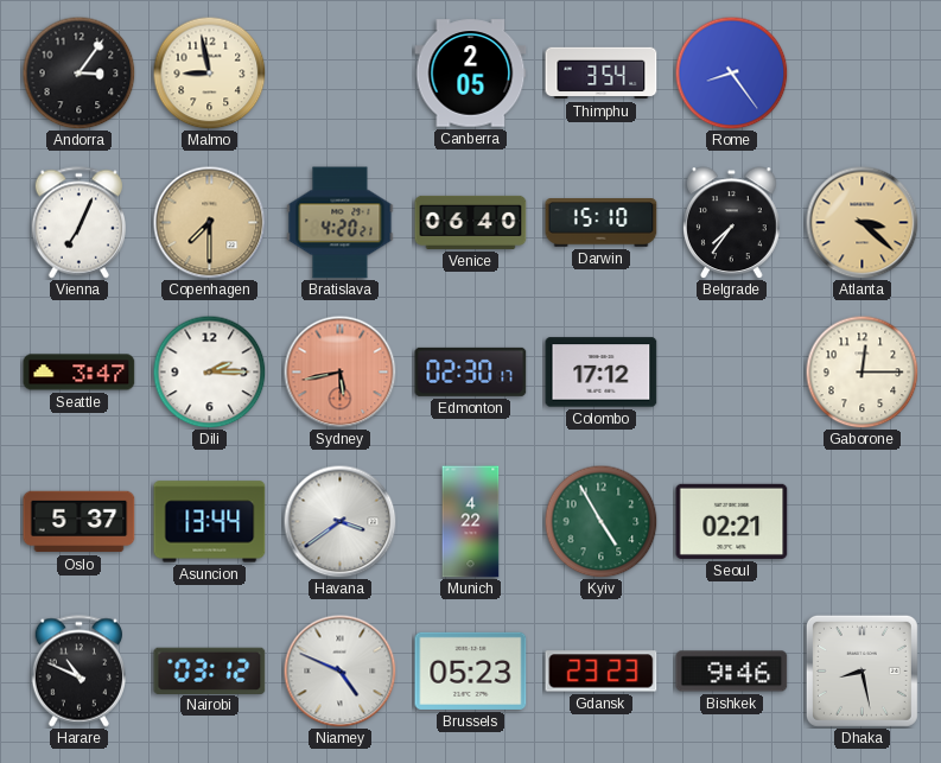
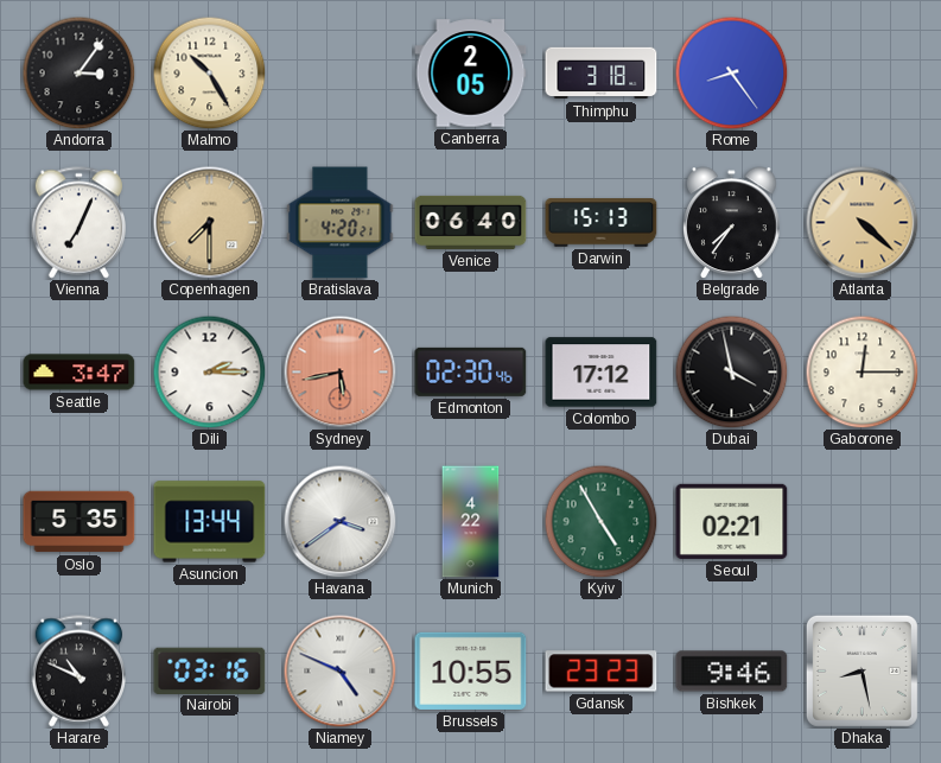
Malmo: 8:58 -> 10:25
Thimphu: 3:54 -> 3:18
Darwin: 15:10 -> 15:13
Atlanta: 3:22 -> 4:22
Edmonton: 02:30:17 -> 02:30:46
Dubai: none -> 3:58
Oslo: 5:37 -> 5:35
Nairobi: 03:12 -> 03:16
Brussels: 05:23 -> 10:55
